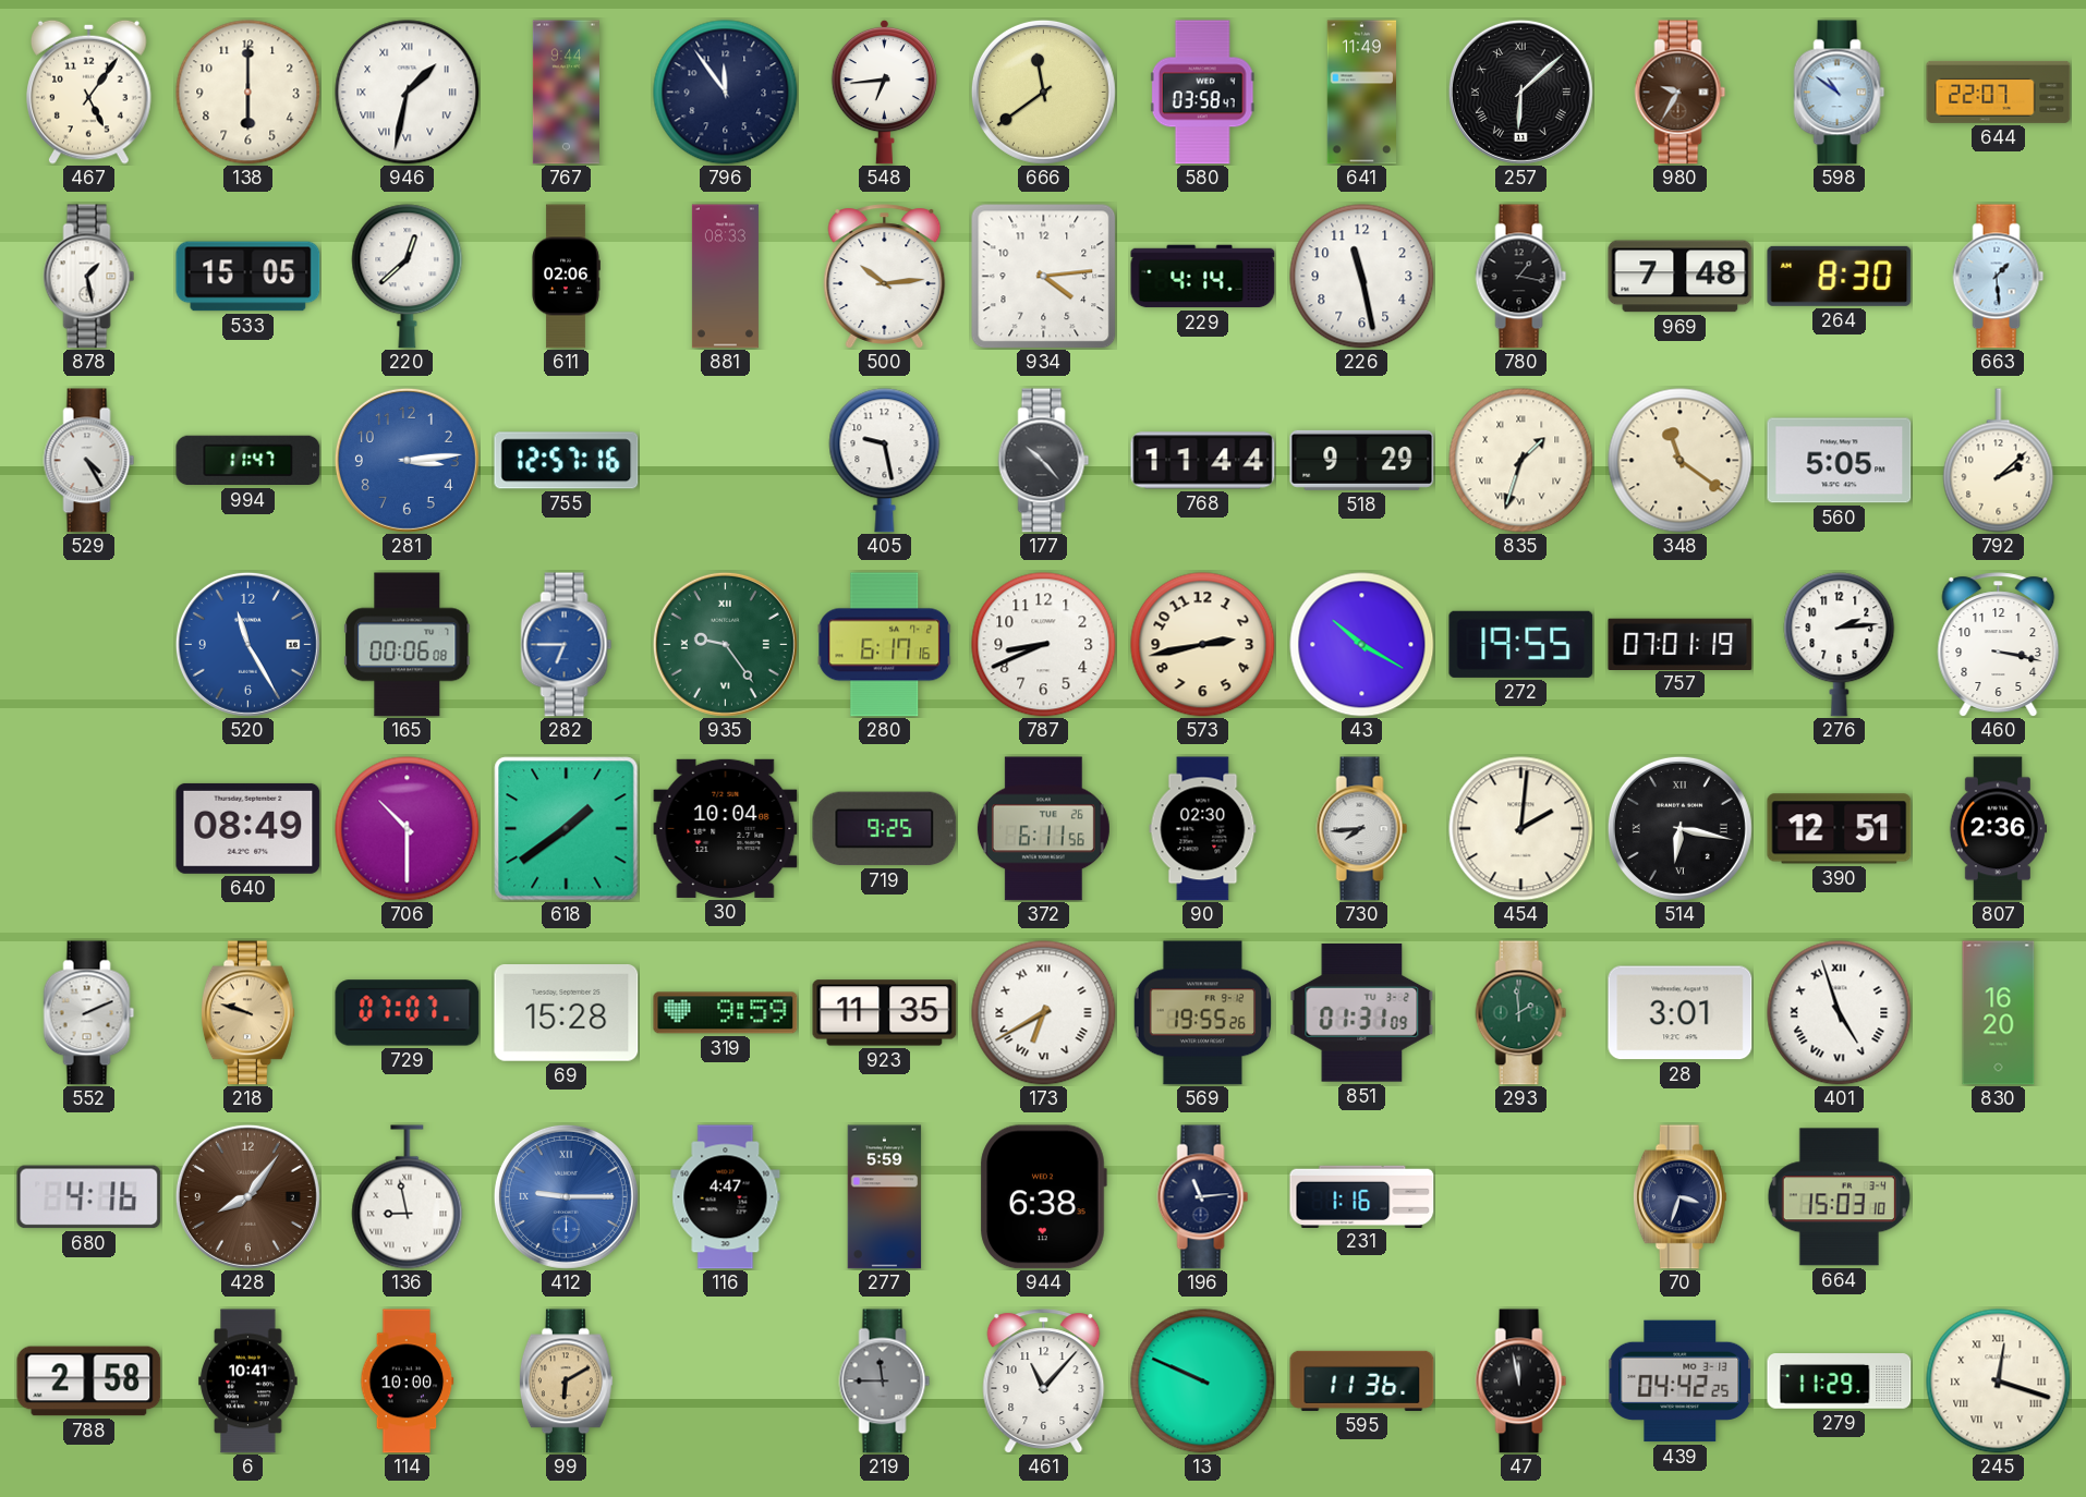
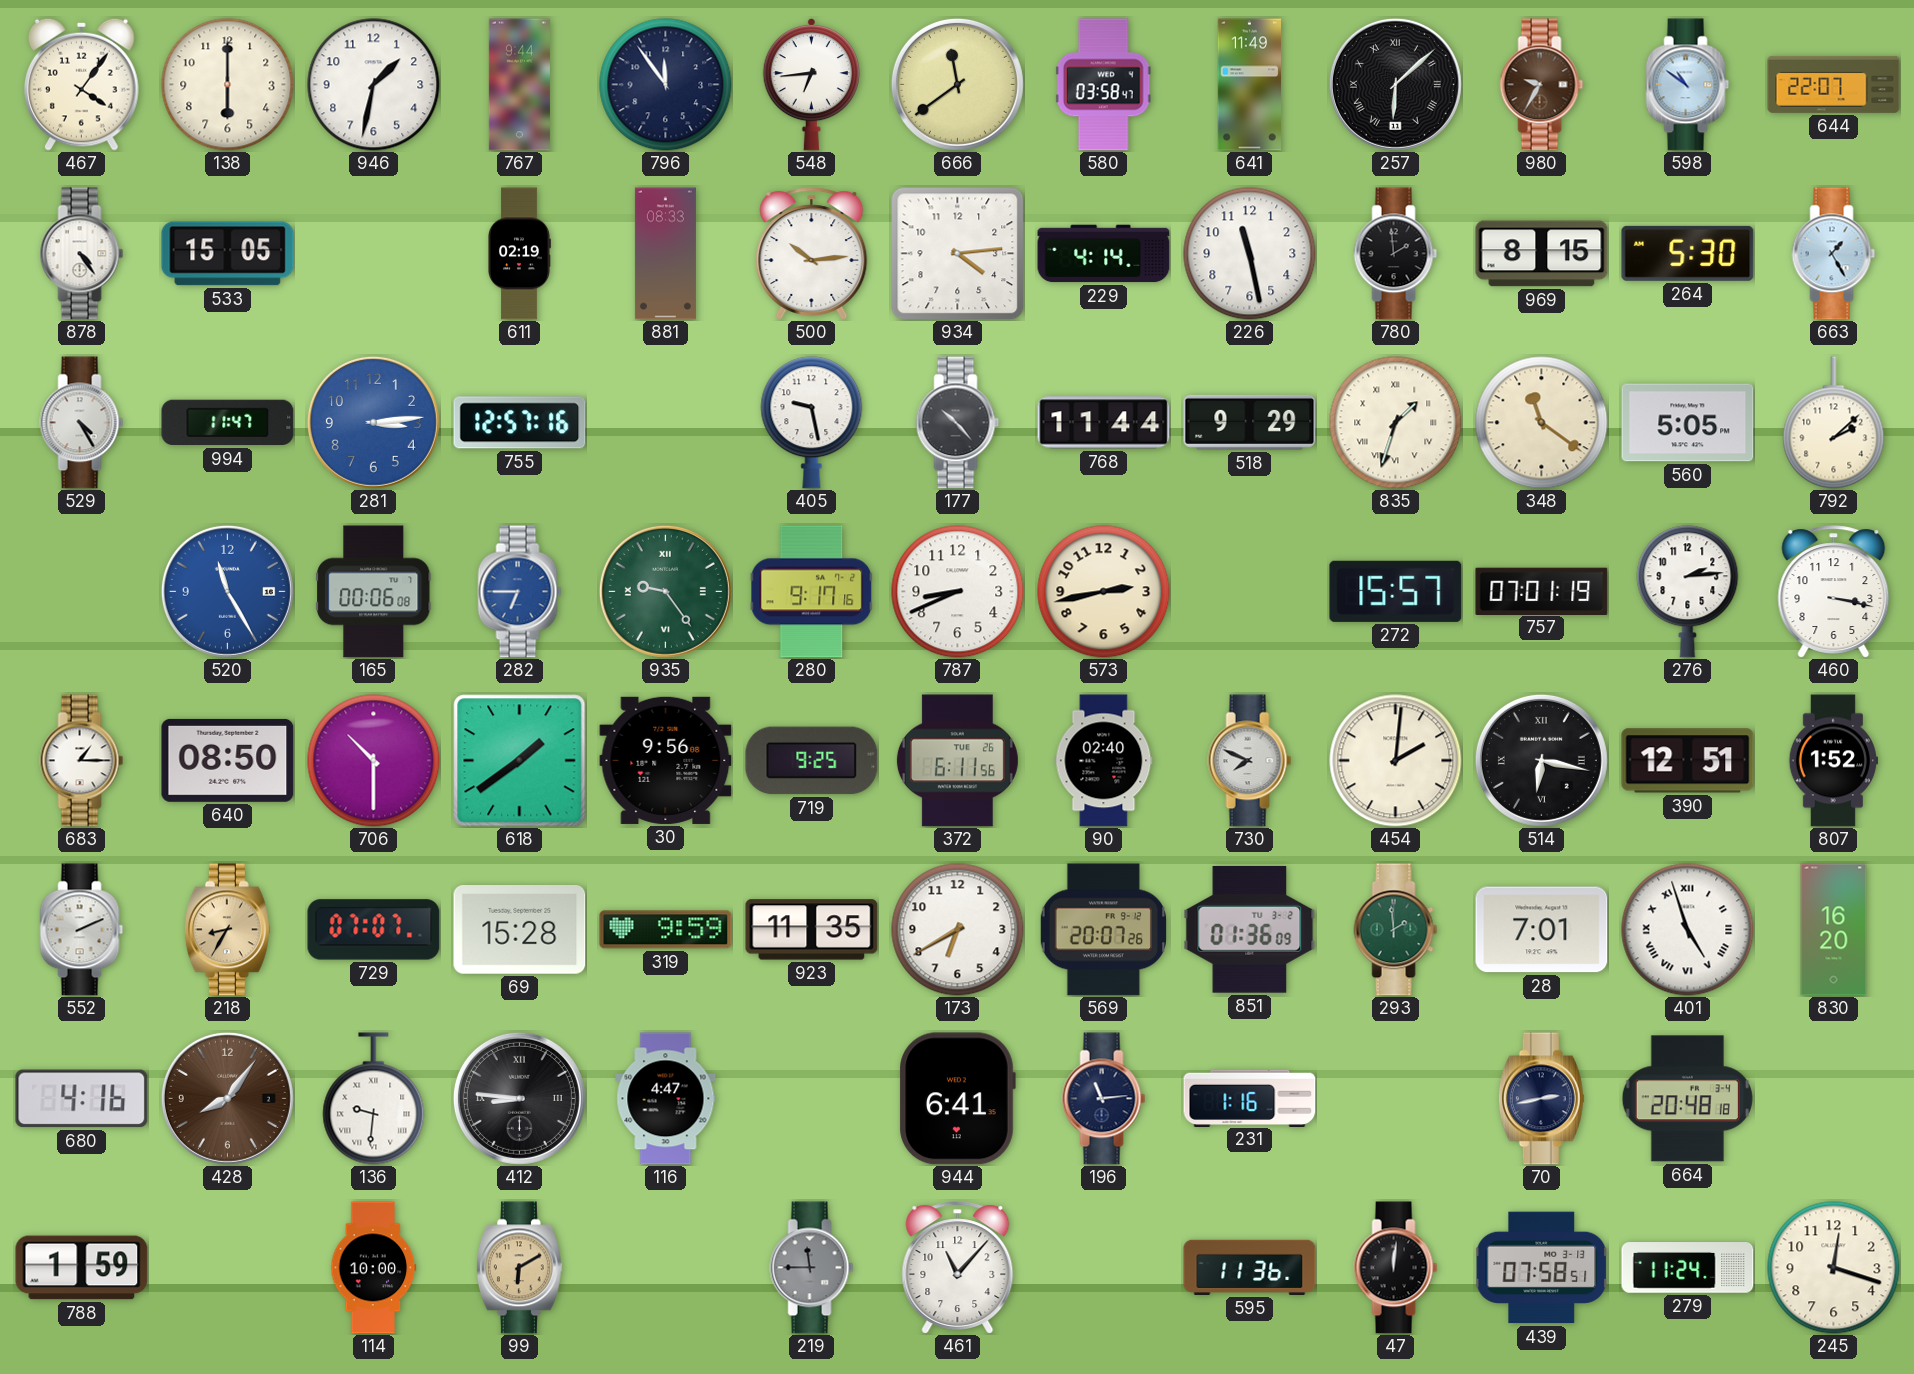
467: 5:06 -> 4:06
946 numerals: Roman -> Arabic
878: 1:28 -> 4:24
220: 12:38 -> none
611: 02:06 -> 02:19
780: 1:17 -> 1:59
969: 7:48 -> 8:15
264: 8:30 -> 5:30
663: 1:29 -> 1:25
280: 6:17 -> 9:17
43: 10:20 -> none
272: 19:55 -> 15:57
683: none -> 1:15
640: 08:49 -> 08:50
30: 10:04 -> 9:56
90: 02:30 -> 02:40
730: 7:44 -> 7:49
807: 2:36 -> 1:52
218: 9:48 -> 8:35
173 numerals: Roman -> Arabic
569: 19:55 -> 20:07
851: 01:31 -> 01:36
28: 3:01 -> 7:01
136: 8:58 -> 9:31
412: 9:15 -> 8:46
412 dial: blue -> black
277: 5:59 -> none
944: 6:38 -> 6:41
70: 3:33 -> 2:43
664: 15:03 -> 20:48
788: 2:58 -> 1:59
6: 10:41 -> none
13: 9:49 -> none
47: 11:58 -> 12:01
439: 04:42 -> 07:58
279: 11:29 -> 11:24
245 numerals: Roman -> Arabic
